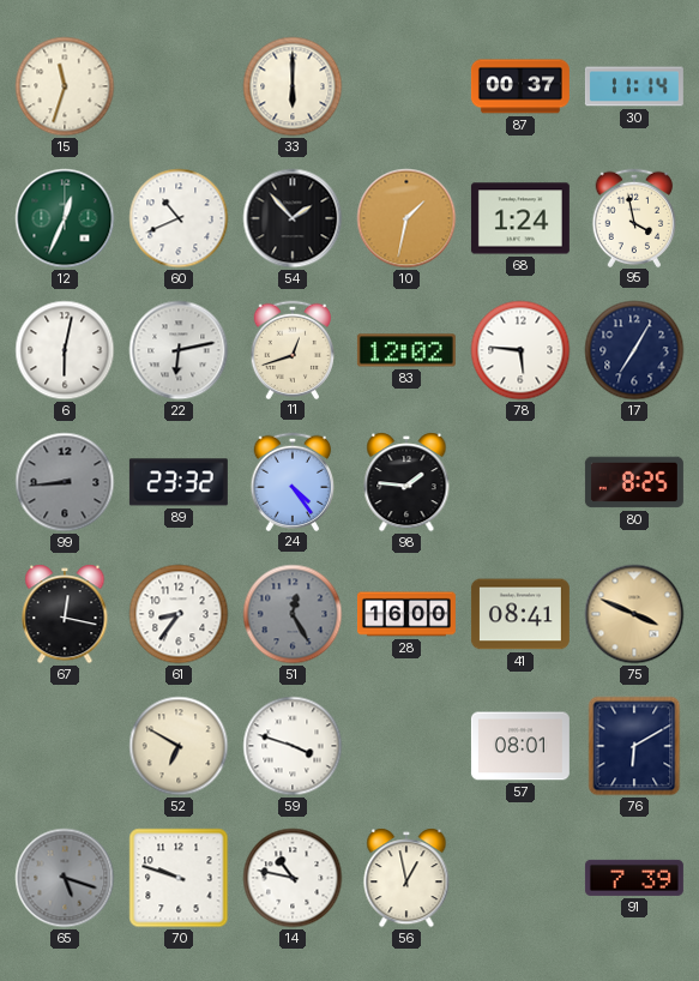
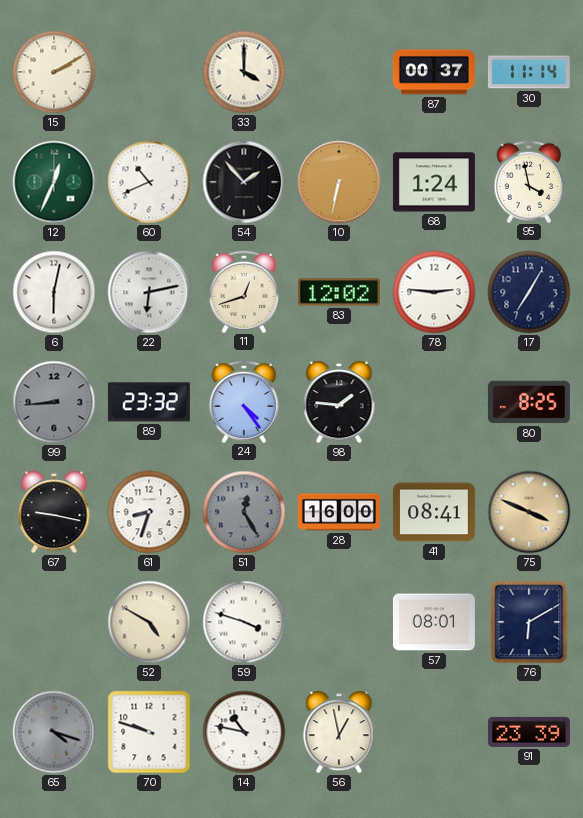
15: 11:33 -> 2:10
33: 6:00 -> 4:00
10: 1:32 -> 6:32
78: 5:46 -> 2:46
67: 12:17 -> 9:17
61: 8:36 -> 8:33
52: 6:50 -> 4:50
65: 5:18 -> 4:18
91: 7:39 -> 23:39
